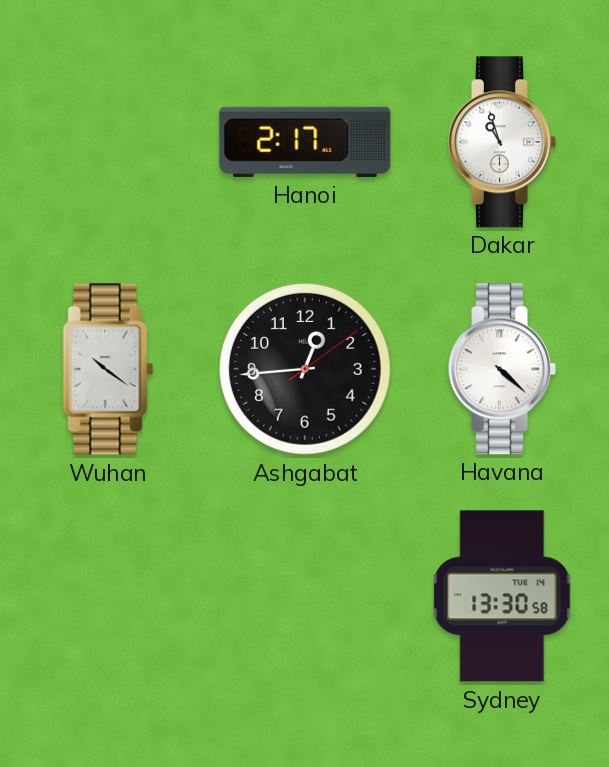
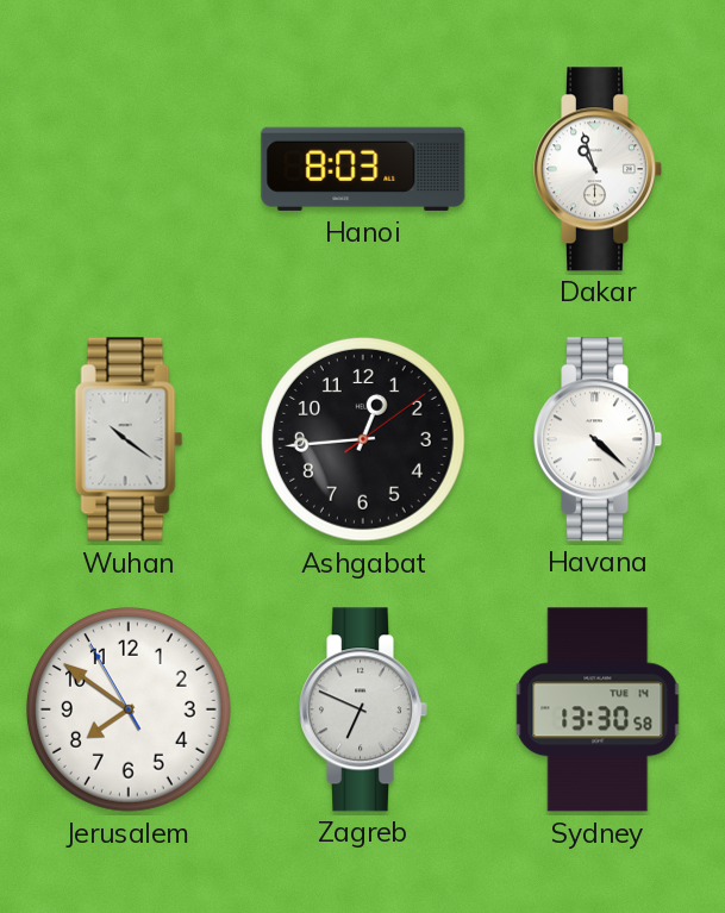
Hanoi: 2:17 -> 8:03
Jerusalem: none -> 7:50
Zagreb: none -> 6:49
